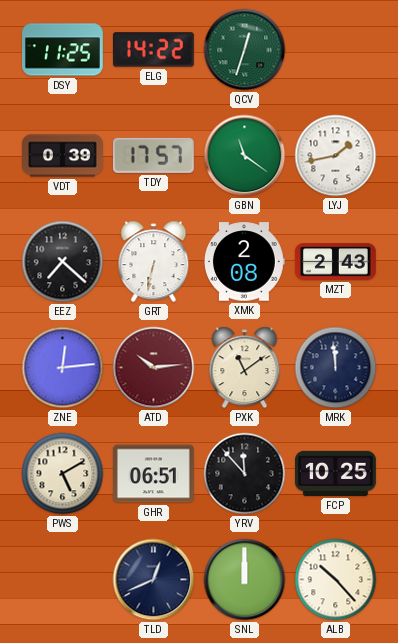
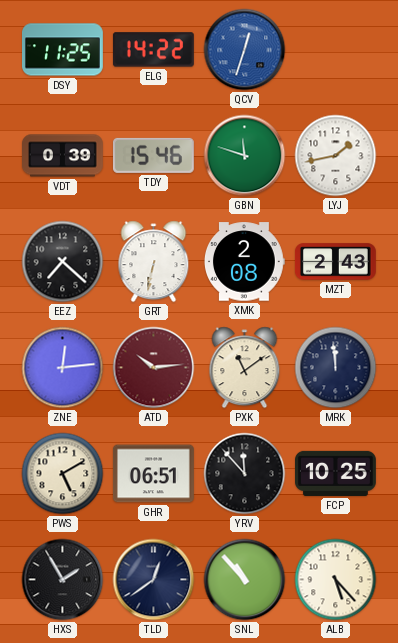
QCV dial: green -> blue
TDY: 17:57 -> 15:46
GBN: 11:21 -> 11:48
HXS: none -> 1:55
TLD: 12:41 -> 12:39
SNL: 12:00 -> 10:53
ALB: 10:23 -> 5:23
